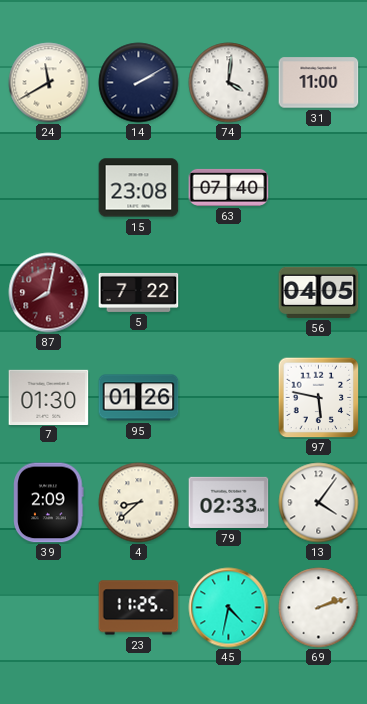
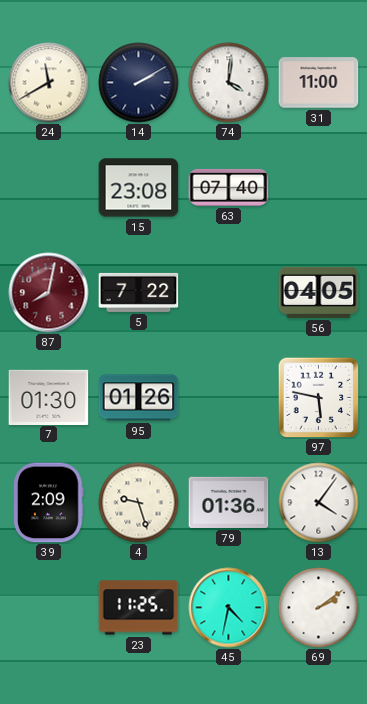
4: 8:38 -> 9:27
79: 02:33 -> 01:36
69: 2:12 -> 2:09
